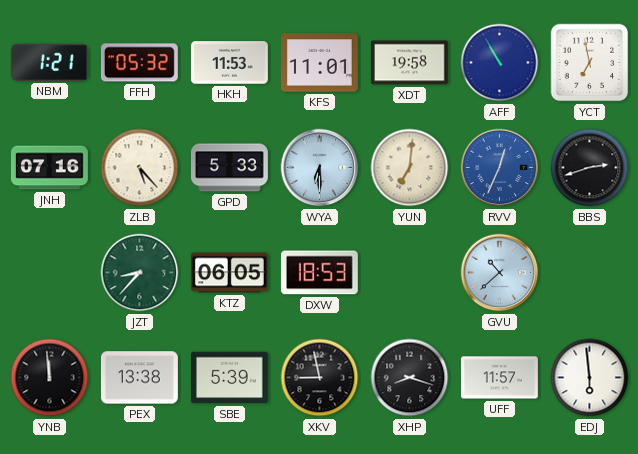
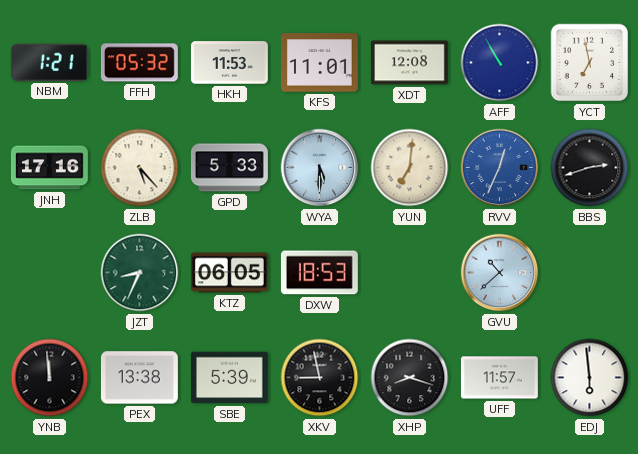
XDT: 19:58 -> 12:08
JNH: 07:16 -> 17:16
WYA: 6:30 -> 5:30
JZT: 8:37 -> 8:34
